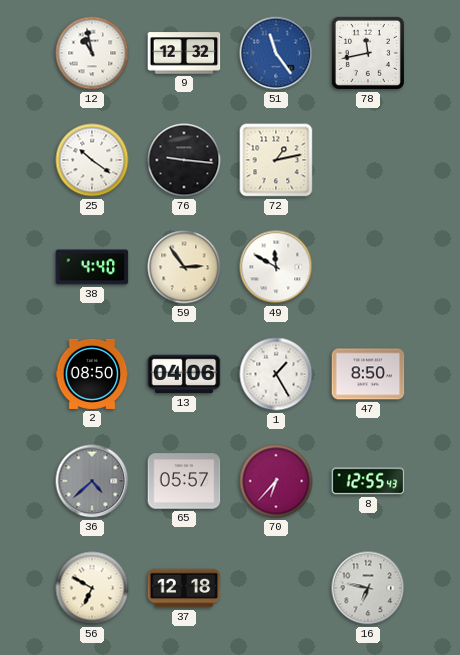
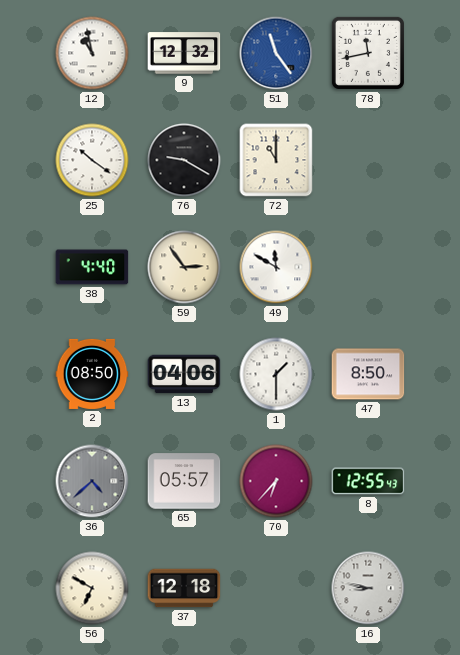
76: 9:16 -> 9:20
72: 1:13 -> 11:00
1: 1:25 -> 1:30
16: 6:47 -> 8:47
